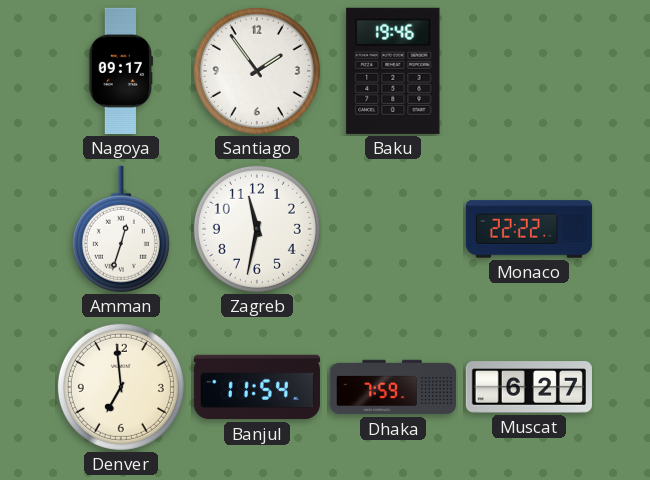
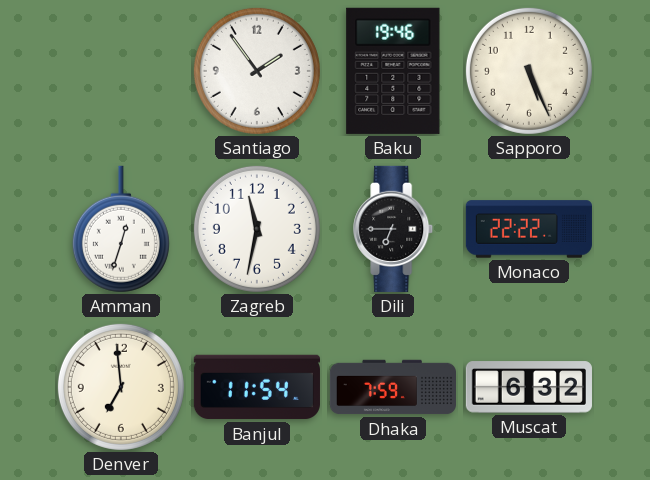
Nagoya: 09:17 -> none
Sapporo: none -> 5:26
Dili: none -> 6:45
Muscat: 6:27 -> 6:32
